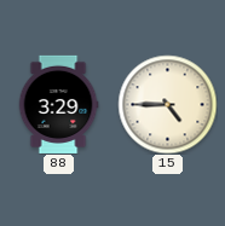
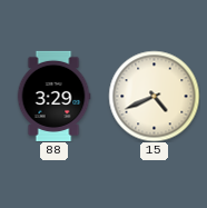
15: 4:45 -> 4:41
